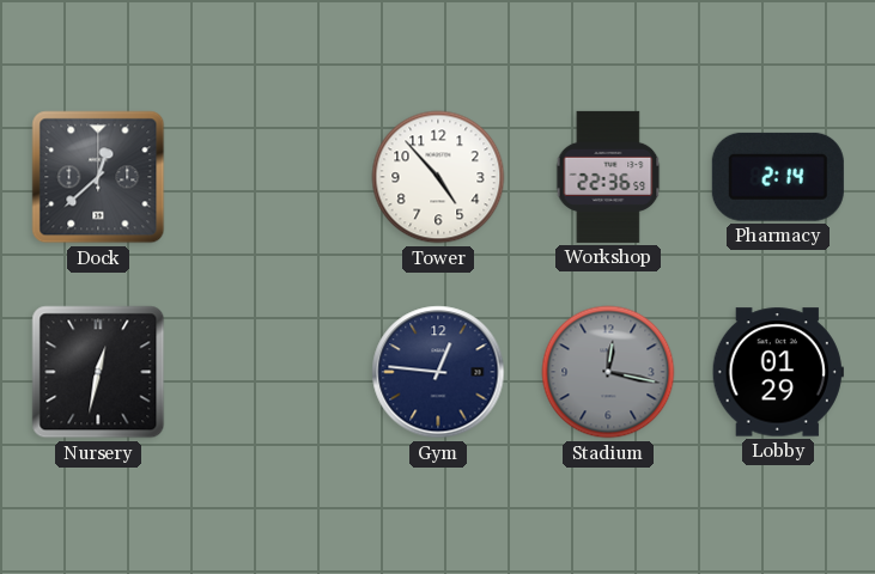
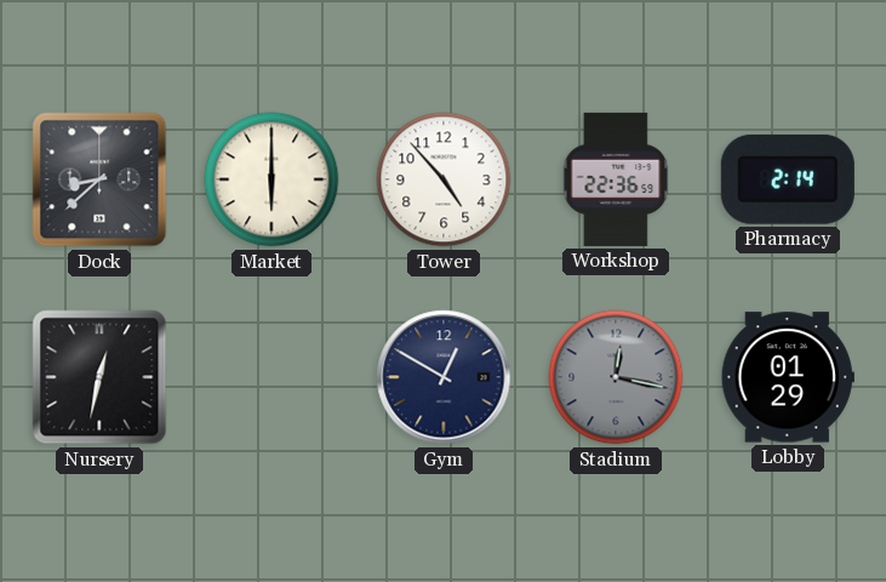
Dock: 12:38 -> 8:38
Market: none -> 6:00
Gym: 12:46 -> 12:50
